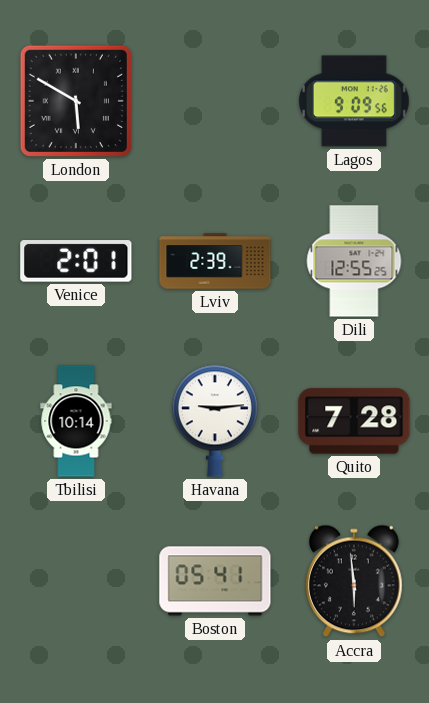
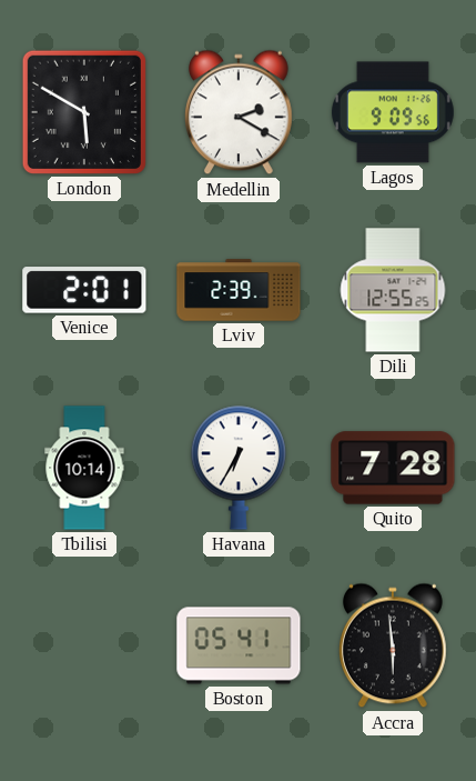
Medellin: none -> 2:20
Havana: 9:14 -> 6:35
